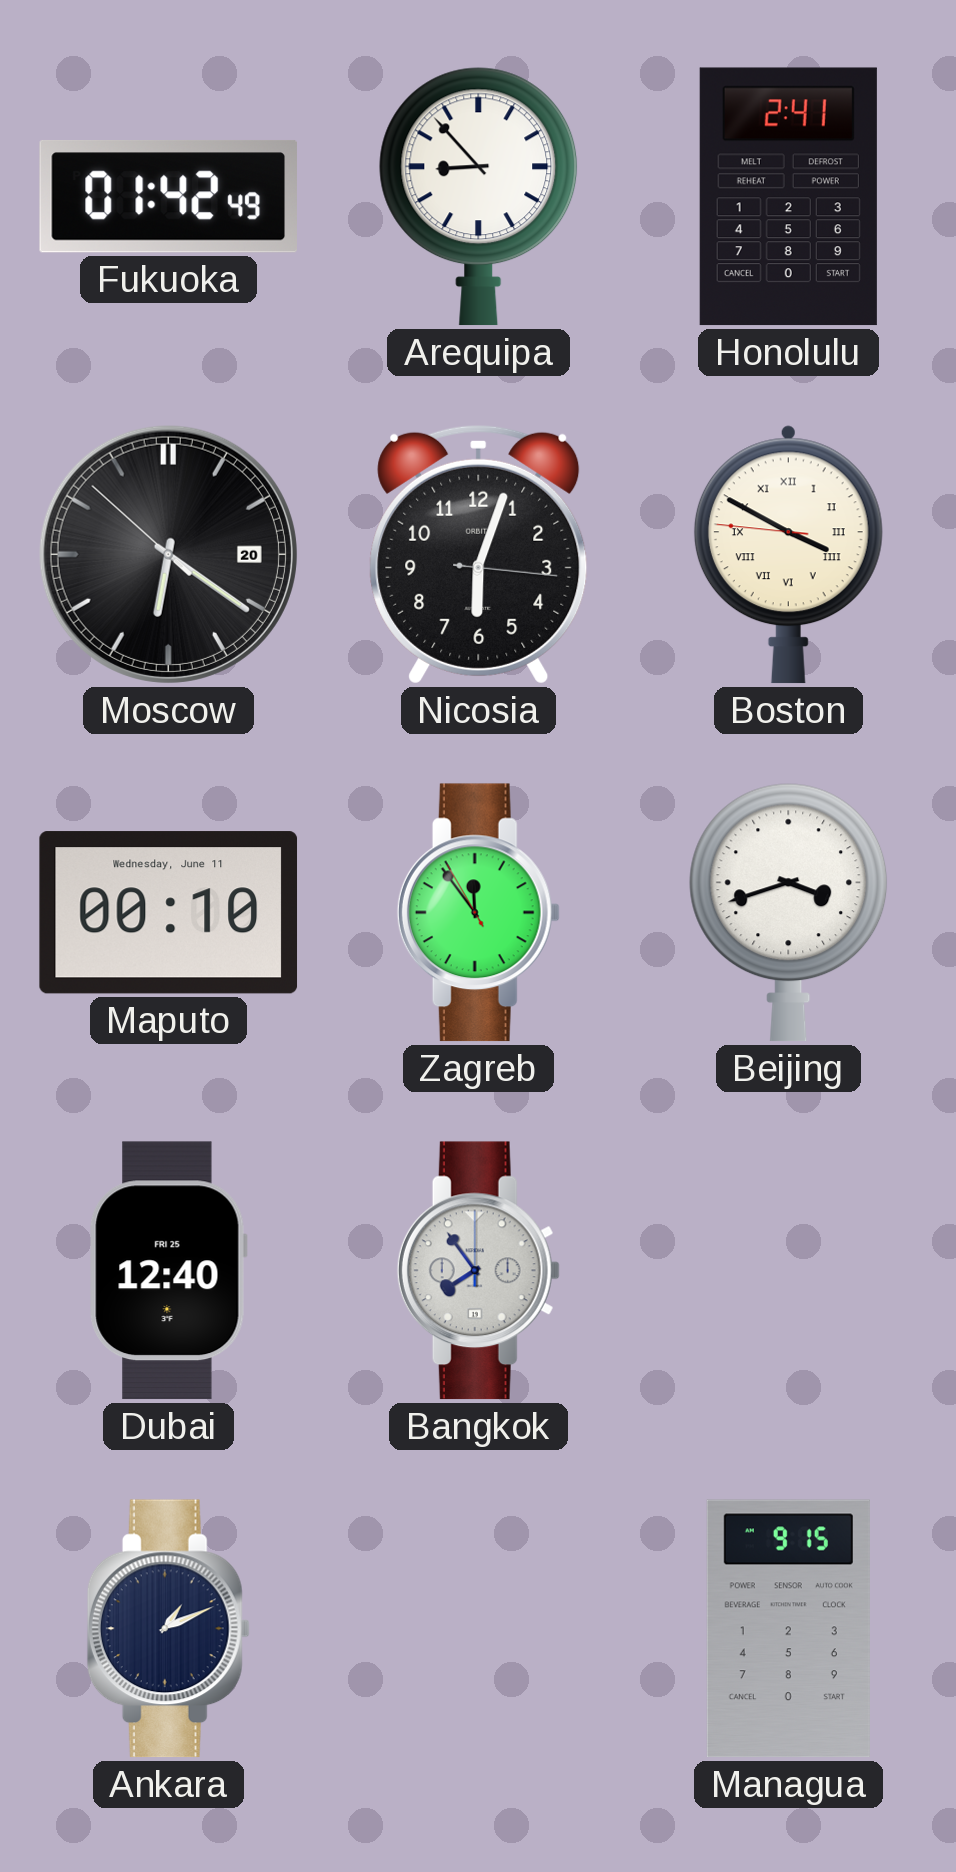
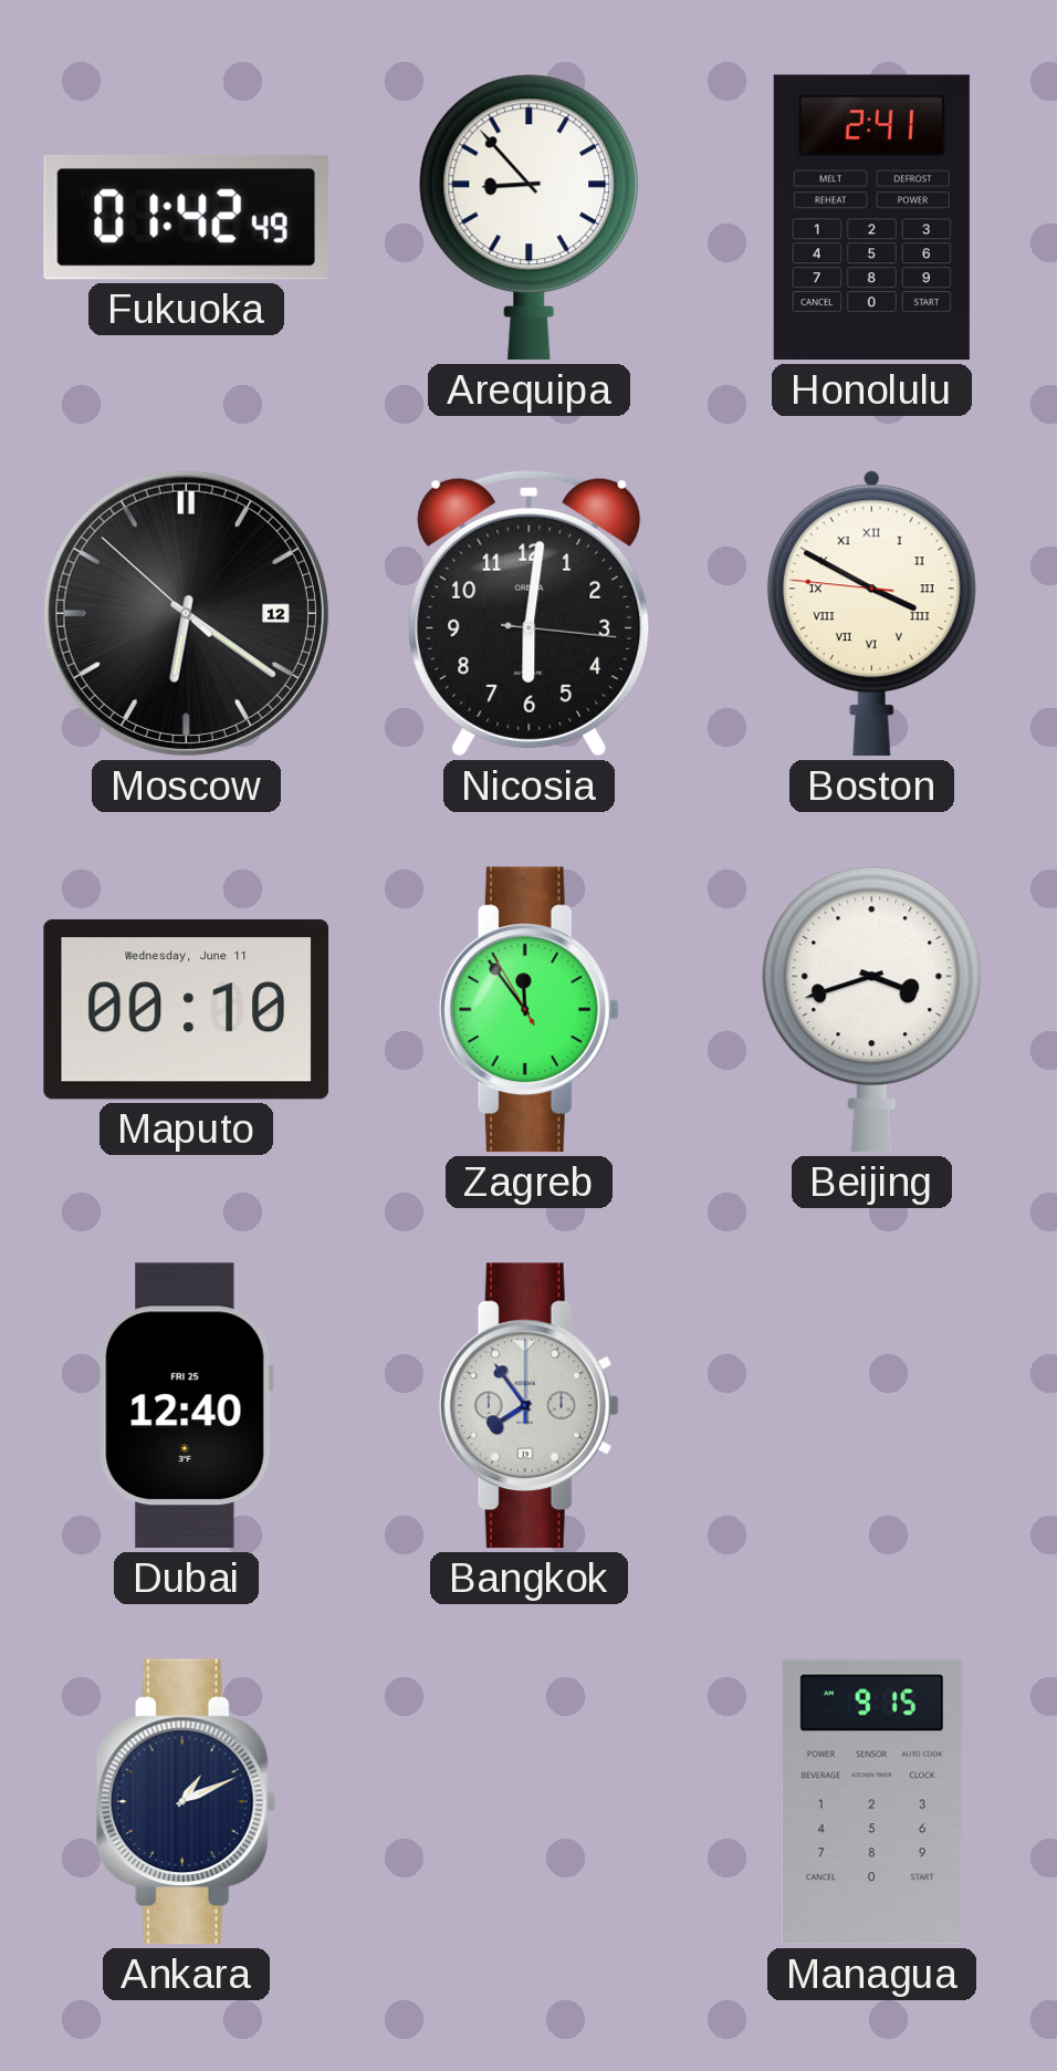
Moscow date: 20 -> 12
Nicosia: 6:03 -> 6:01
